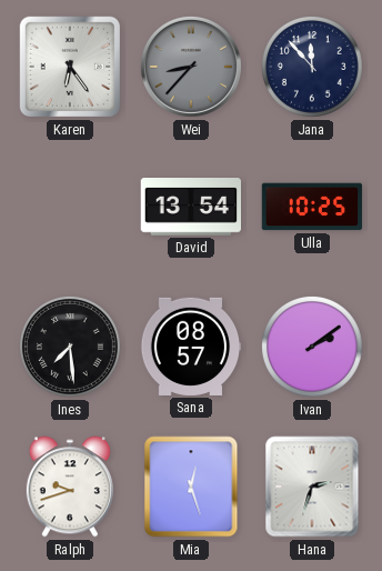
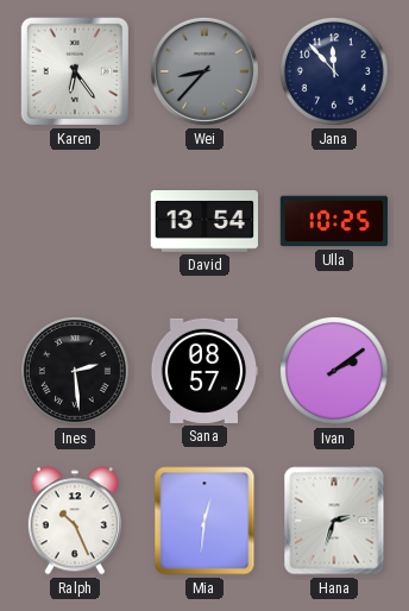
Ines: 7:29 -> 2:29
Ralph: 9:42 -> 10:26
Mia: 12:27 -> 12:31
